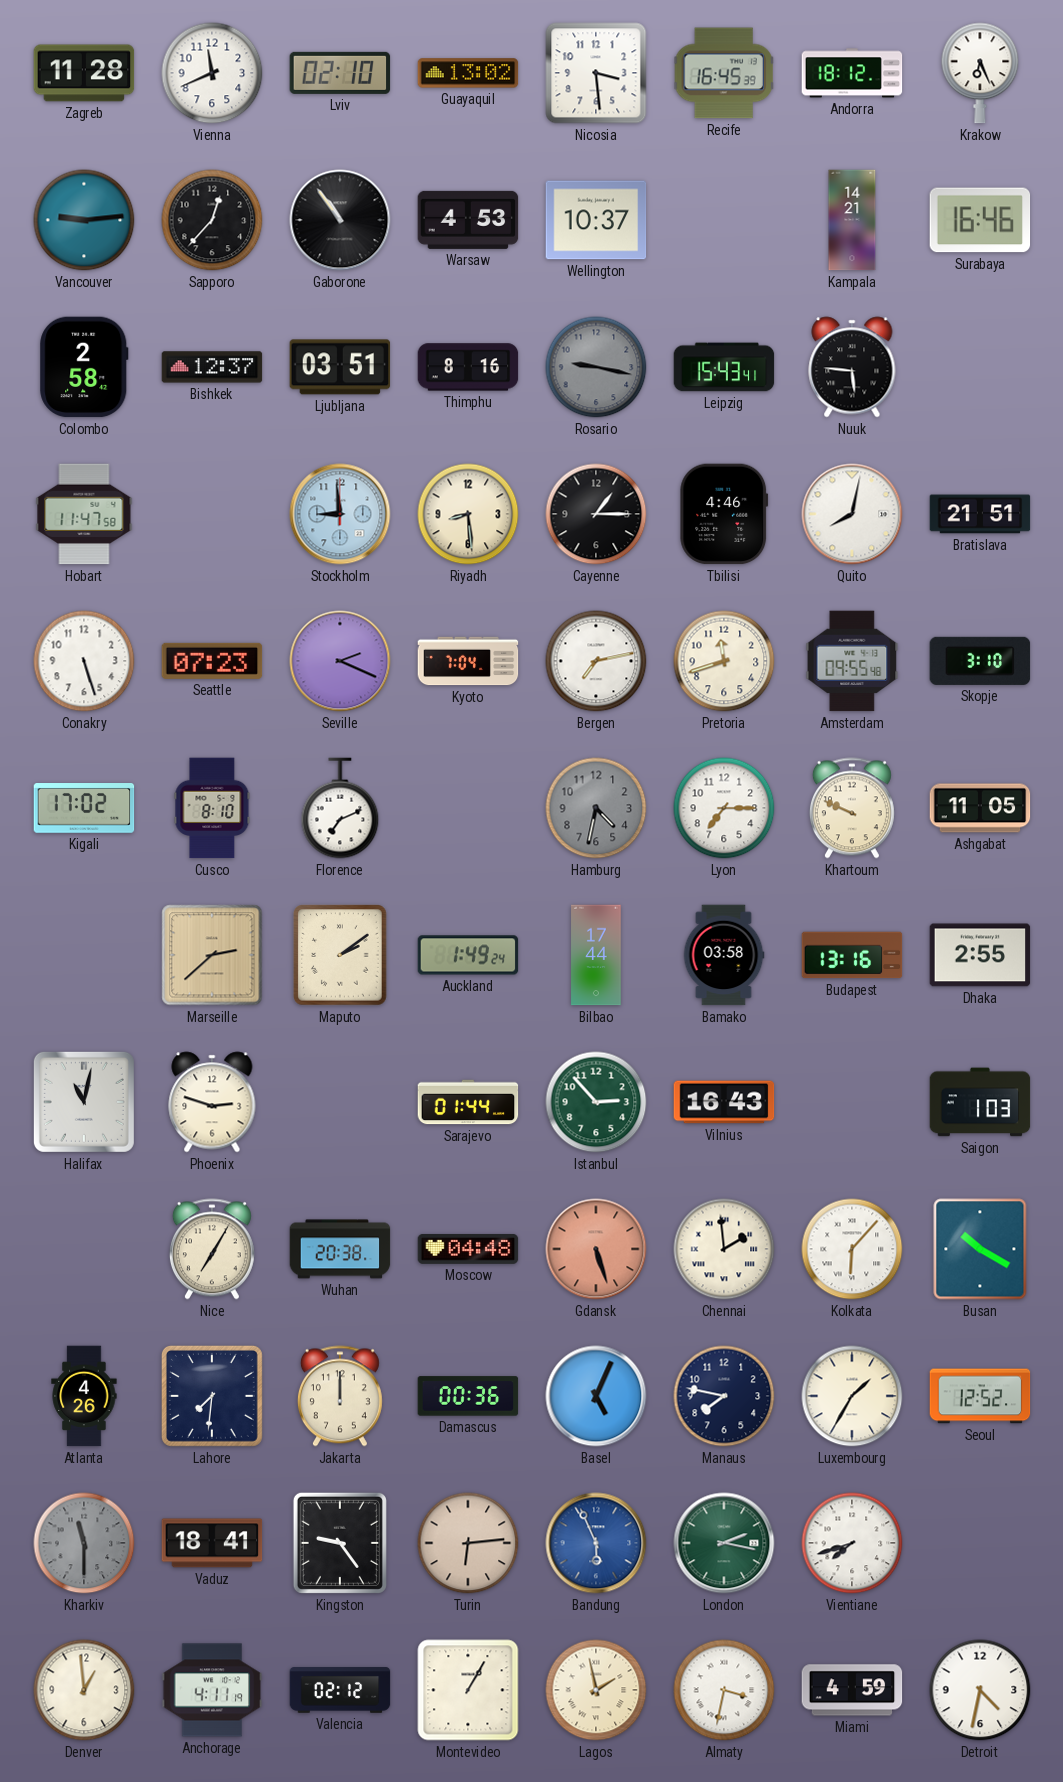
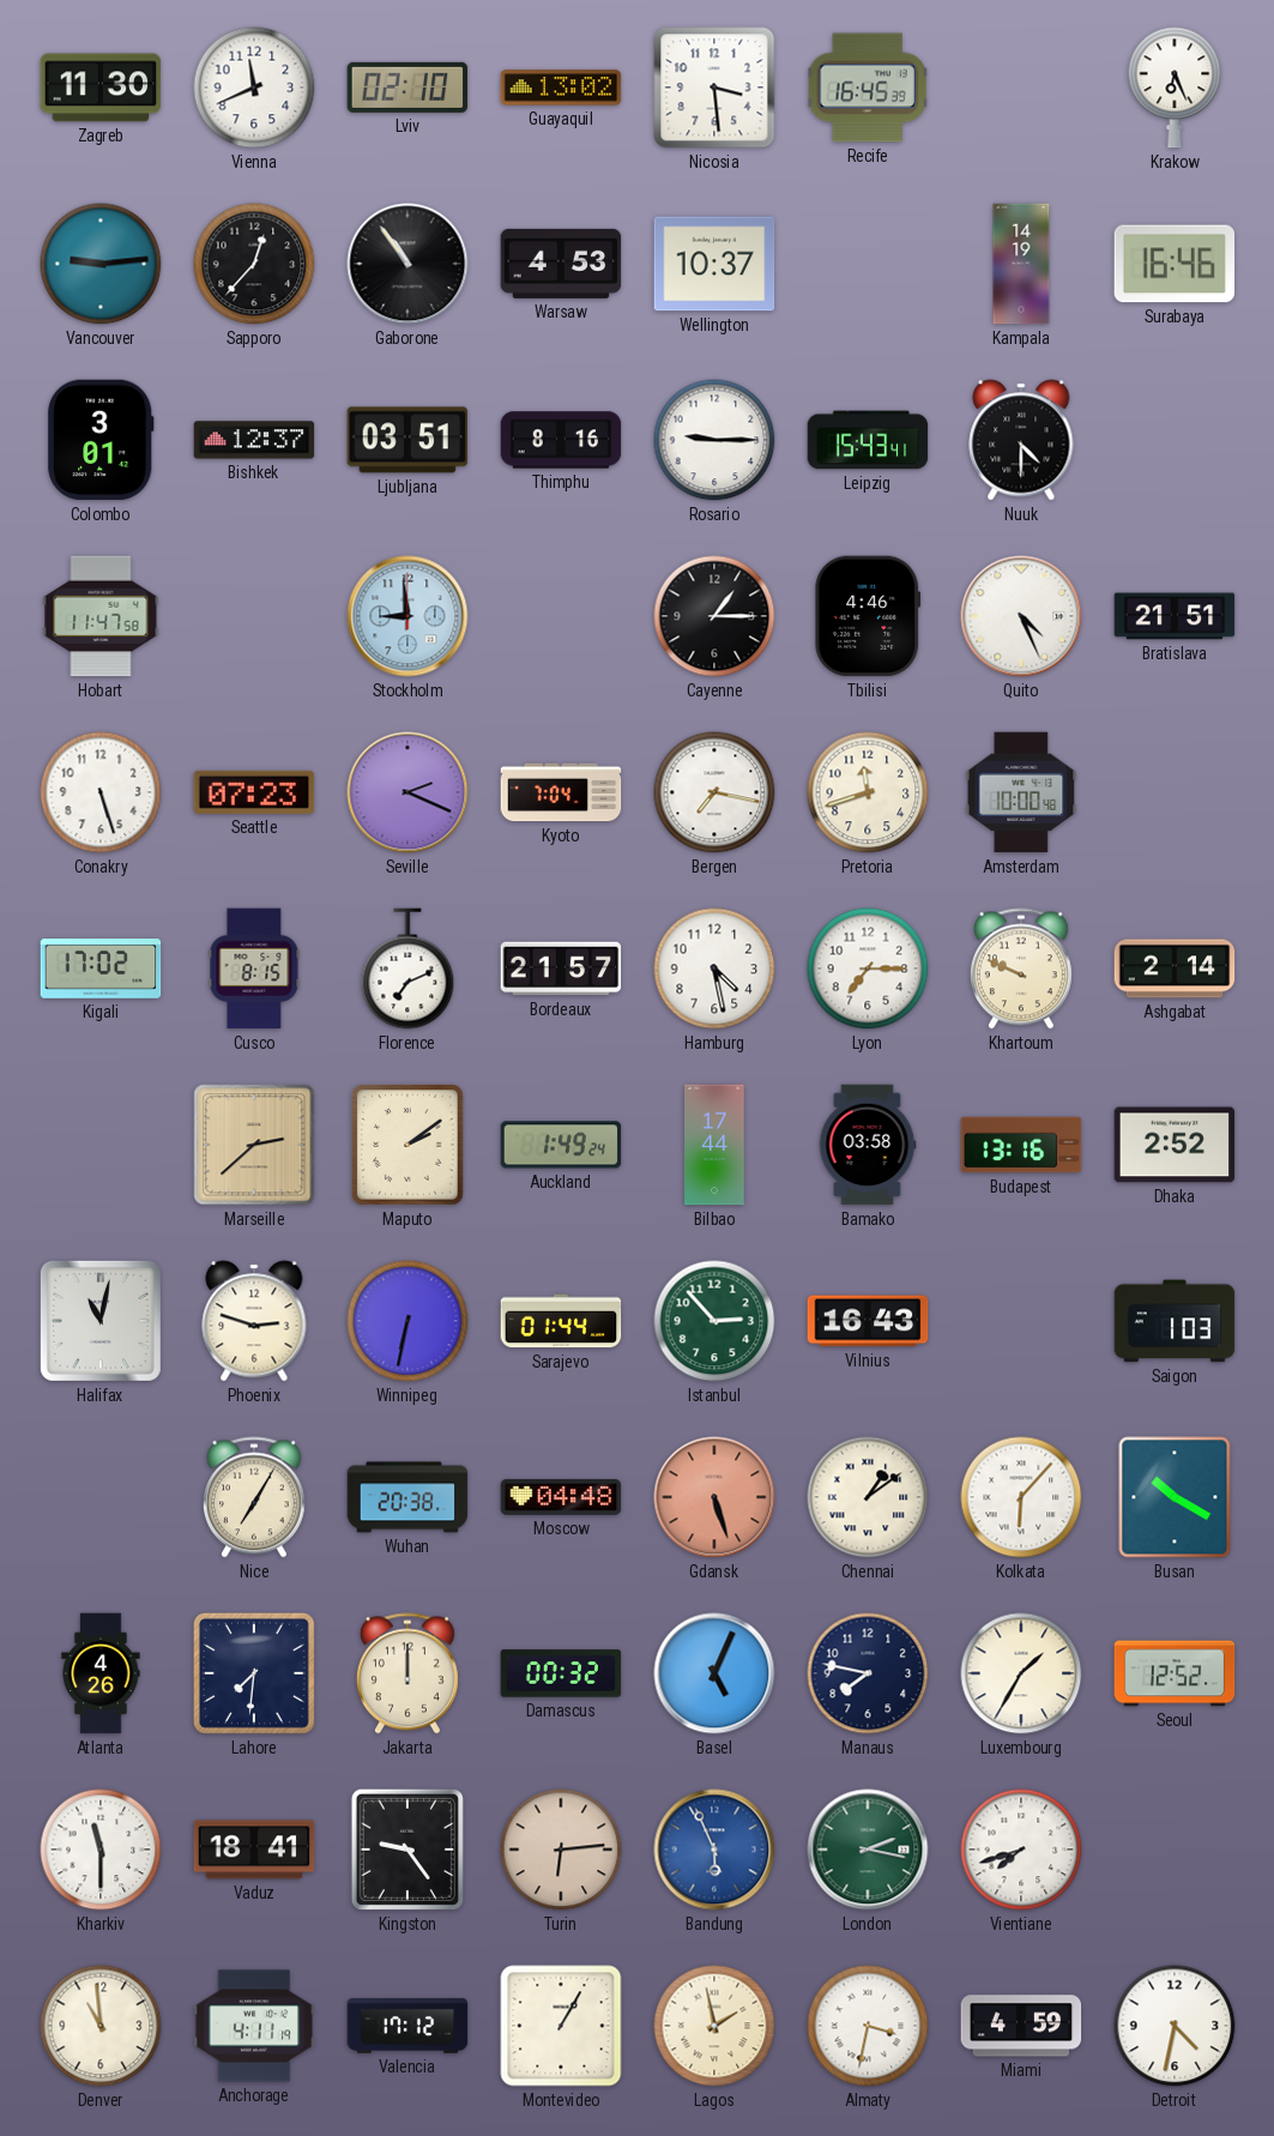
Zagreb: 11:28 -> 11:30
Andorra: 18:12 -> none
Kampala: 14:21 -> 14:19
Colombo: 2:58 -> 3:01
Rosario: 9:17 -> 9:15
Rosario dial: grey -> white
Nuuk: 5:46 -> 4:30
Riyadh: 8:29 -> none
Quito: 8:02 -> 4:26
Bergen: 7:13 -> 7:17
Amsterdam: 09:55 -> 10:00
Skopje: 3:10 -> none
Cusco: 8:10 -> 8:15
Bordeaux: none -> 21:57
Hamburg: 4:32 -> 4:28
Hamburg dial: grey -> white
Ashgabat: 11:05 -> 2:14
Dhaka: 2:55 -> 2:52
Winnipeg: none -> 6:32
Chennai: 1:59 -> 1:09
Damascus: 00:36 -> 00:32
Kharkiv dial: grey -> white
Denver: 12:59 -> 10:59
Valencia: 02:12 -> 17:12
